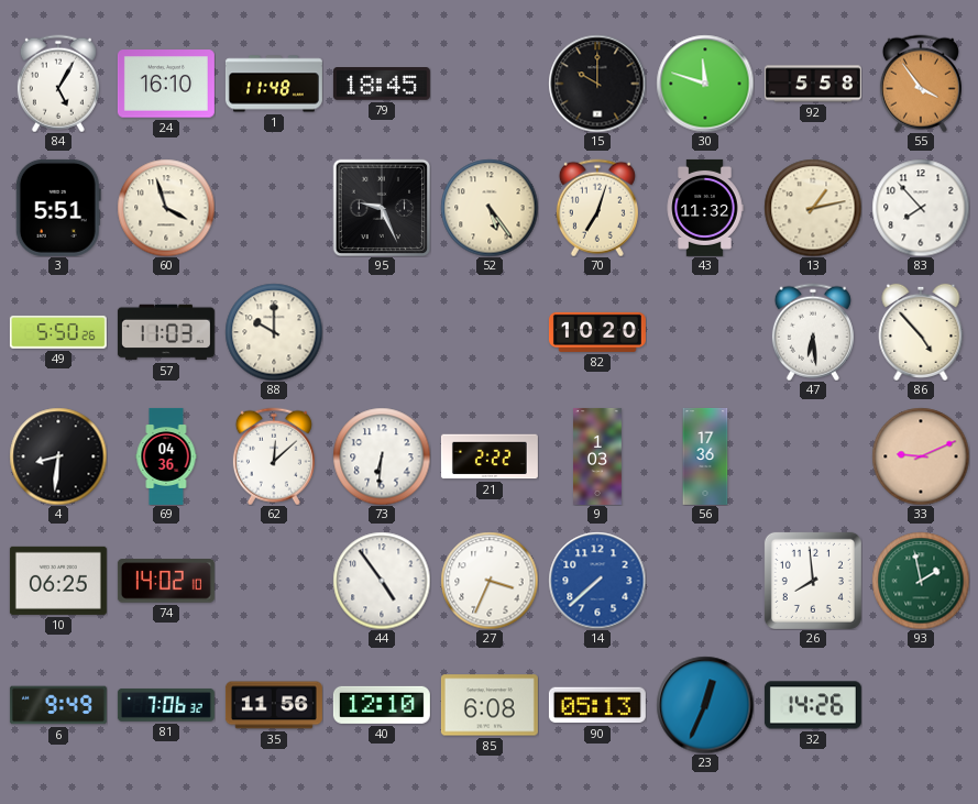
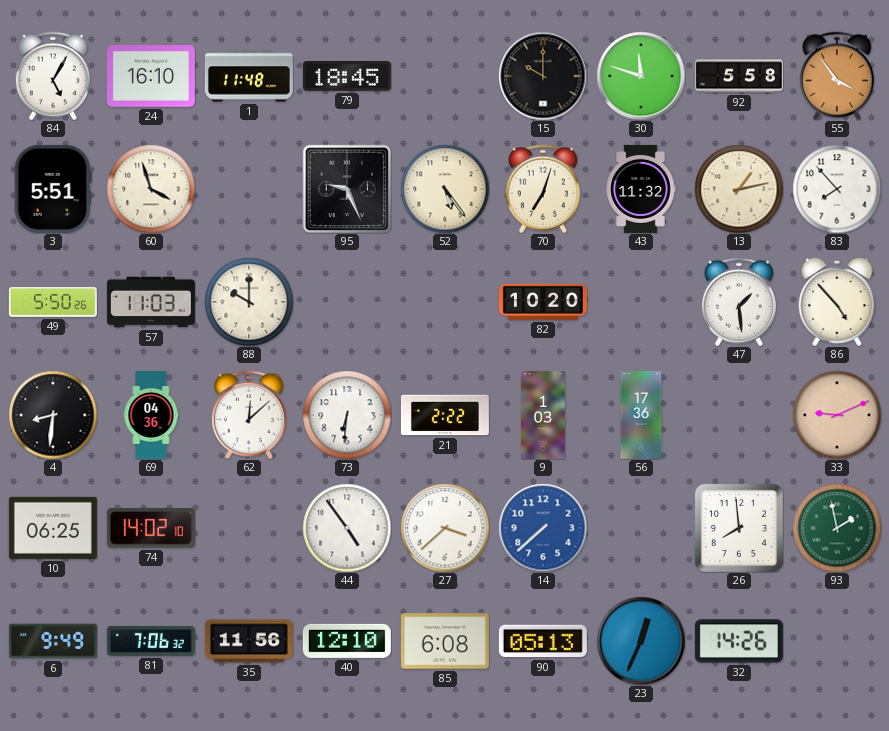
47: 6:29 -> 1:29
27: 3:34 -> 3:38
